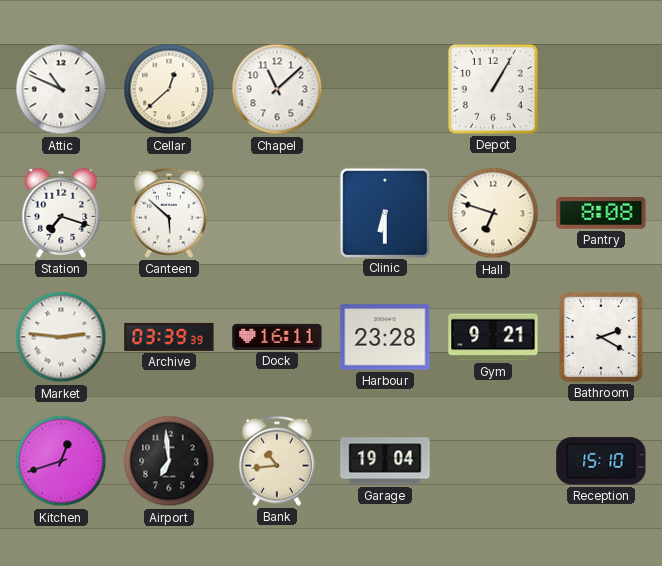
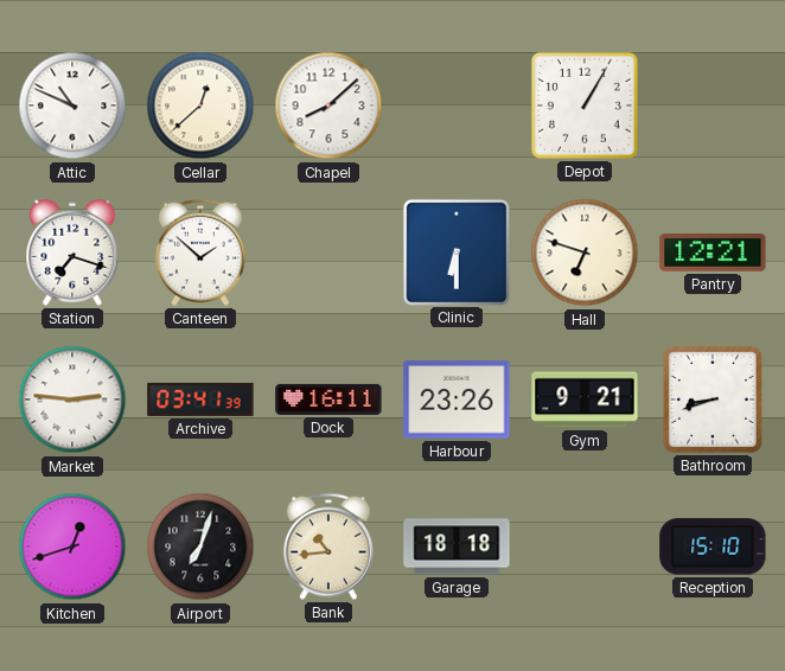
Chapel: 11:08 -> 8:08
Canteen: 5:52 -> 1:52
Pantry: 8:08 -> 12:21
Archive: 03:39 -> 03:41
Harbour: 23:28 -> 23:26
Bathroom: 2:20 -> 8:42
Airport: 6:59 -> 7:03
Garage: 19:04 -> 18:18
